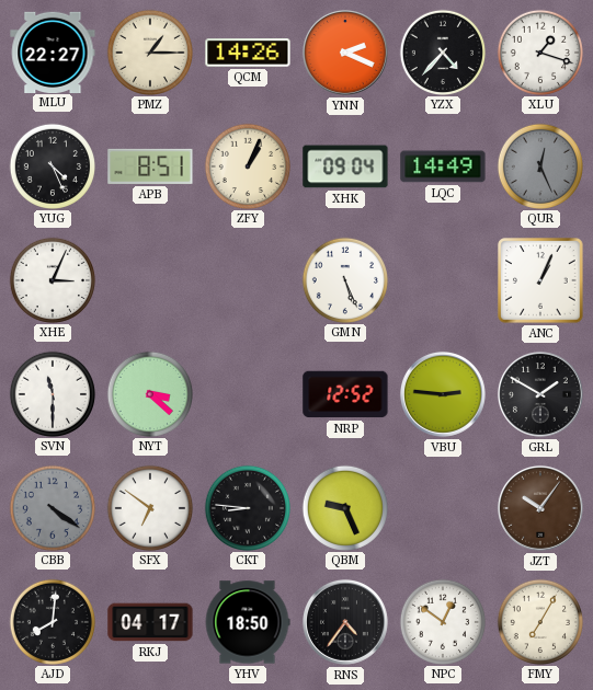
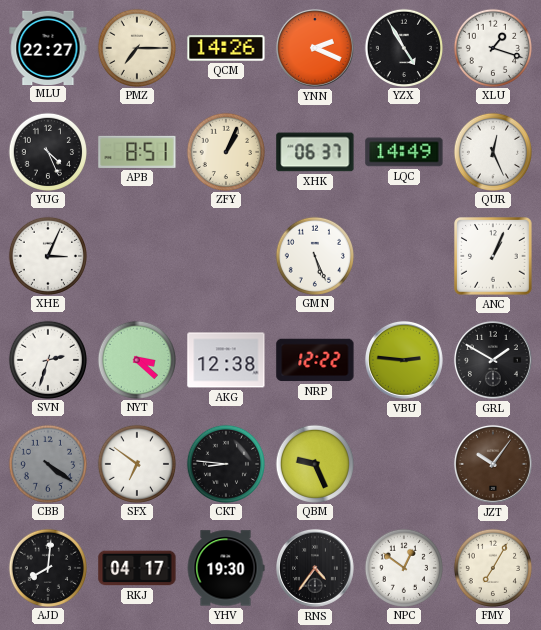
PMZ: 1:15 -> 7:15
YZX: 4:37 -> 4:55
XHK: 09:04 -> 06:37
QUR dial: grey -> white
SVN: 11:30 -> 2:33
AKG: none -> 12:38
NRP: 12:52 -> 12:22
YHV: 18:50 -> 19:30
